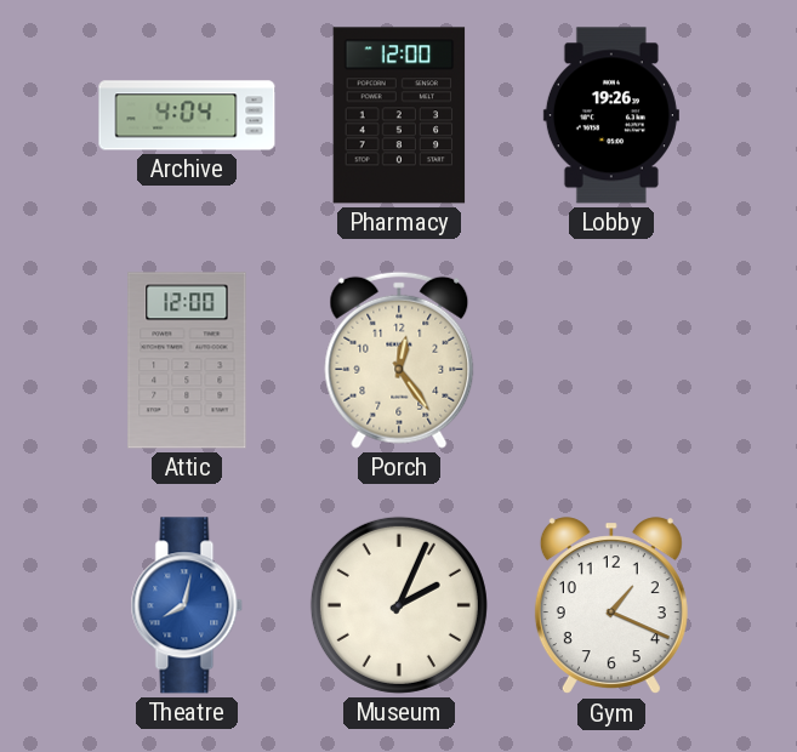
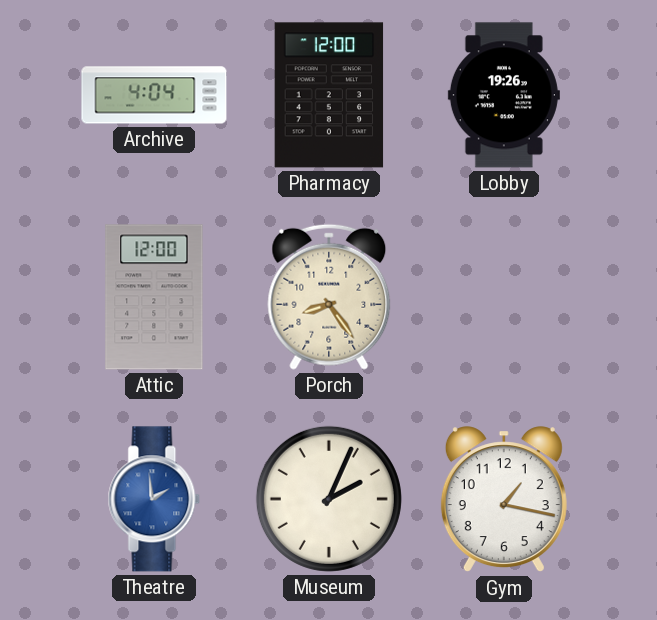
Porch: 12:24 -> 8:24
Theatre: 8:02 -> 1:59
Gym: 1:19 -> 1:17
